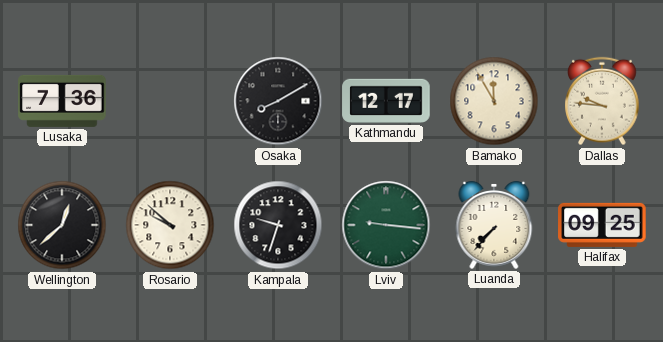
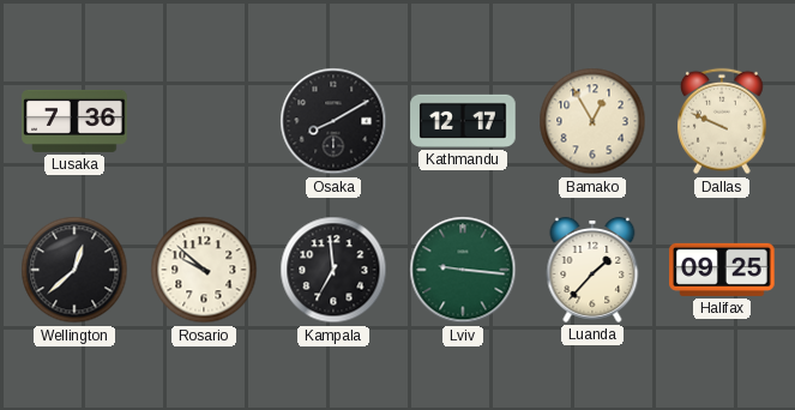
Bamako: 11:55 -> 12:55
Dallas: 9:46 -> 9:49
Kampala: 9:33 -> 6:59
Luanda: 7:37 -> 1:37
